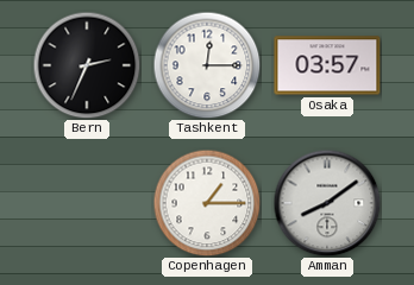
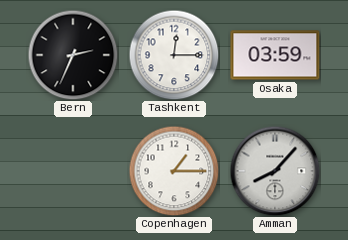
Osaka: 03:57 -> 03:59
Amman: 8:09 -> 8:07
